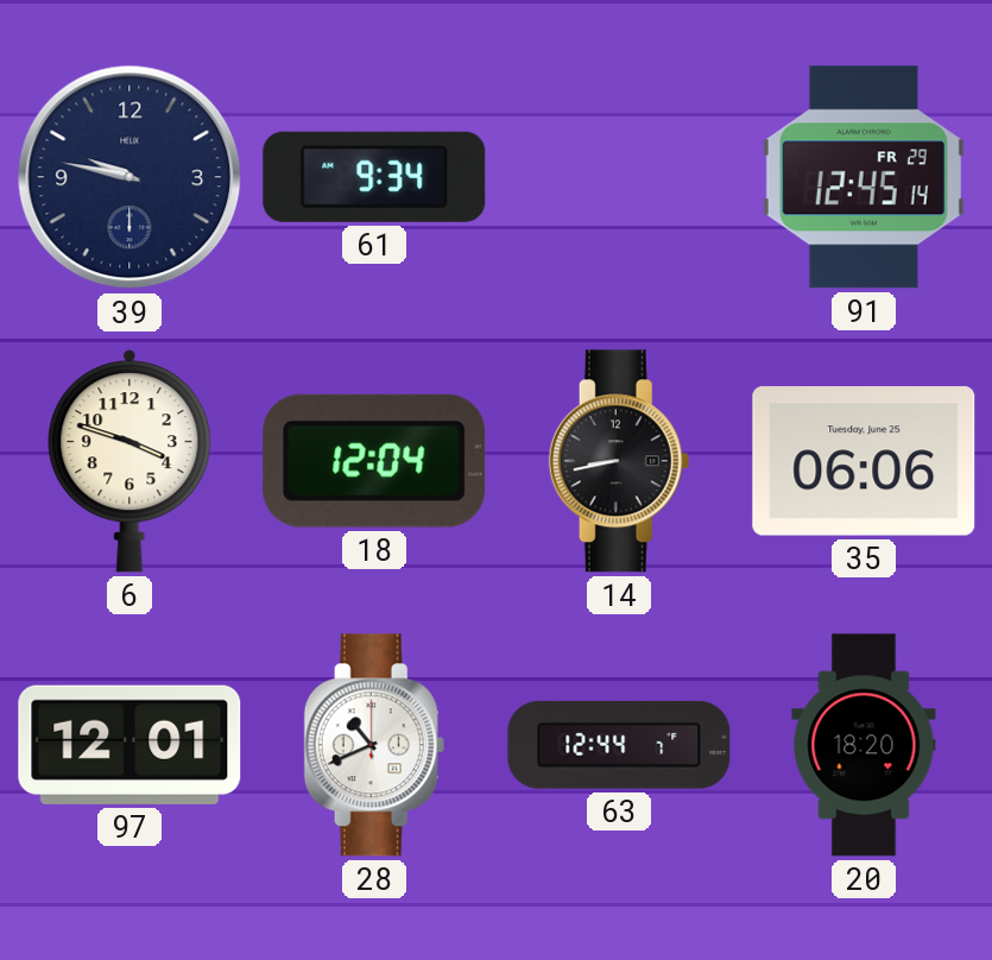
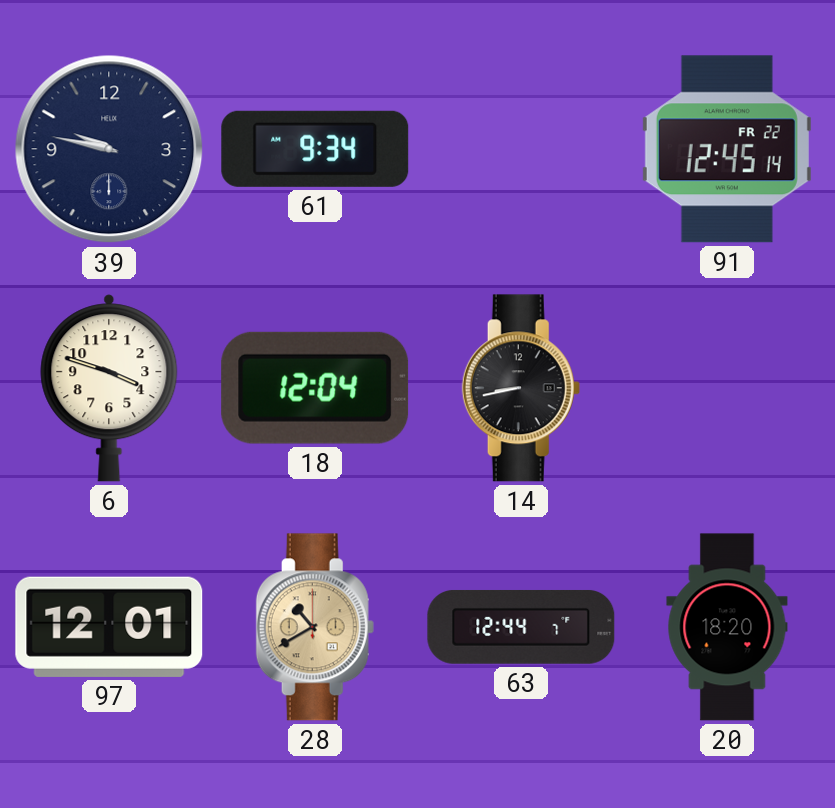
91 date: FR 29 -> FR 22
35: 06:06 -> none
28: 10:41 -> 10:40
28 dial: white -> champagne
